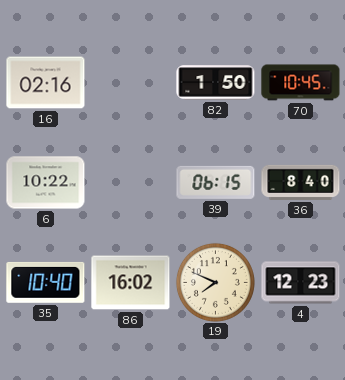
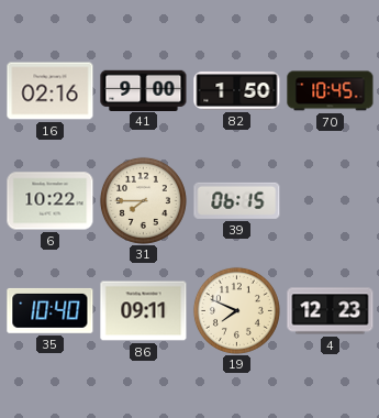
41: none -> 9:00
31: none -> 7:45
36: 8:40 -> none
86: 16:02 -> 09:11
